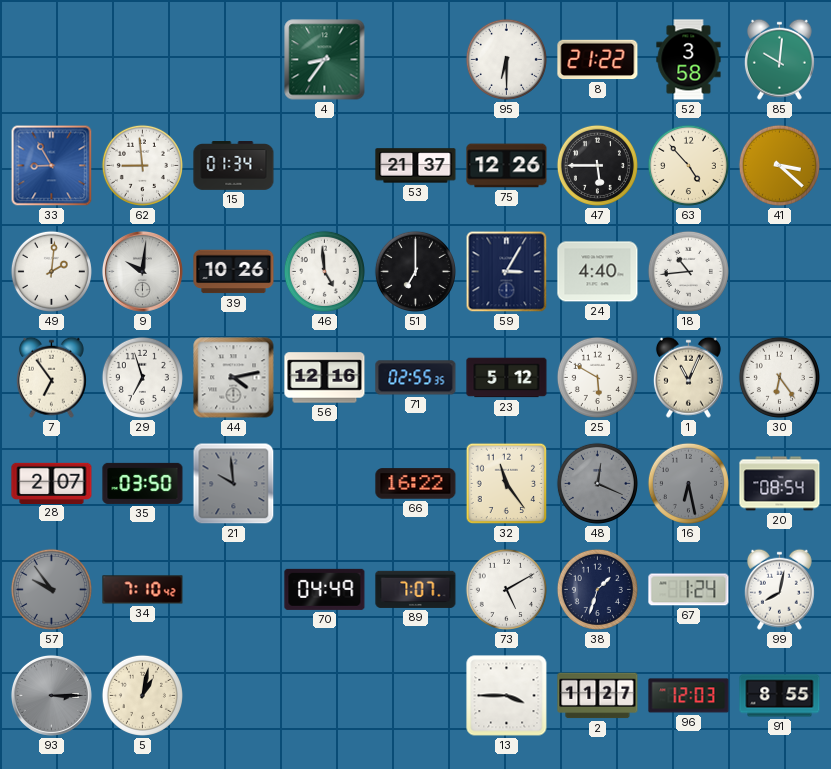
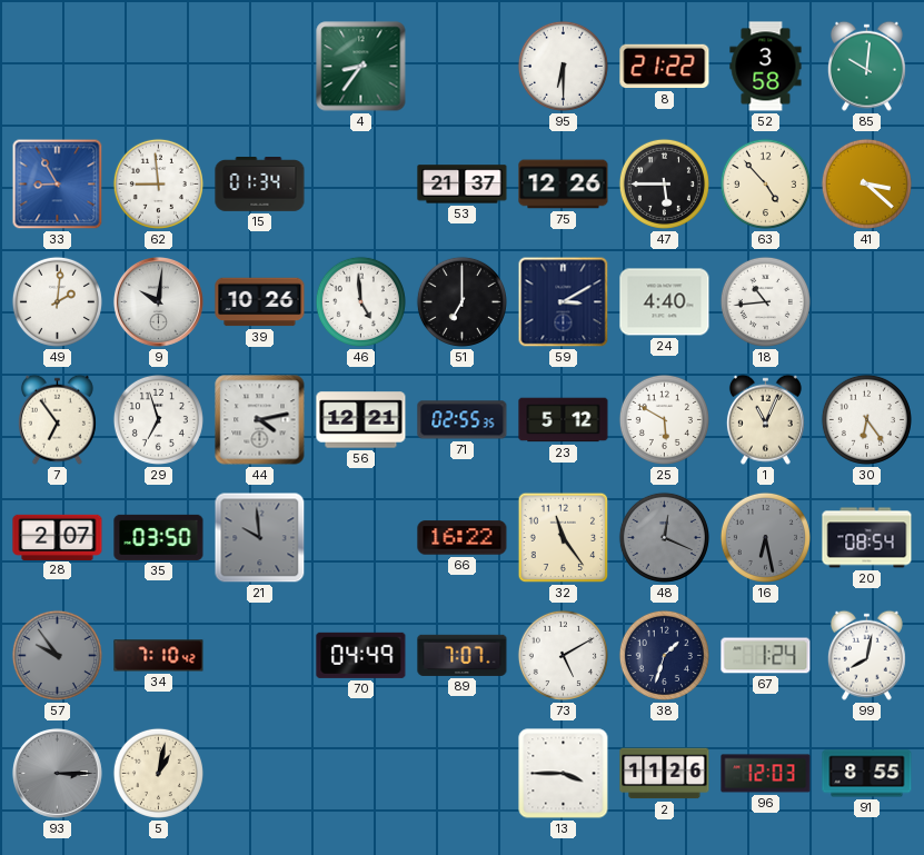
59: 3:05 -> 3:10
56: 12:16 -> 12:21
2: 11:27 -> 11:26
